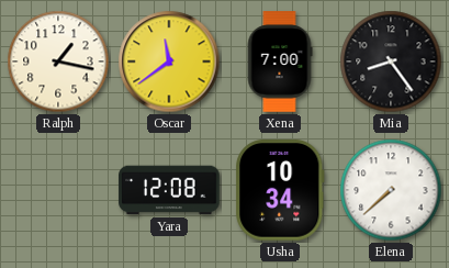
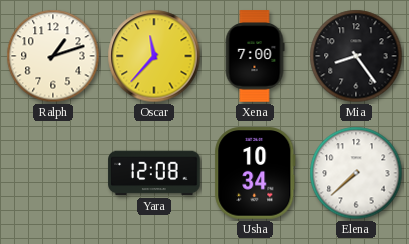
Ralph: 1:17 -> 1:12
Oscar: 11:39 -> 11:37
